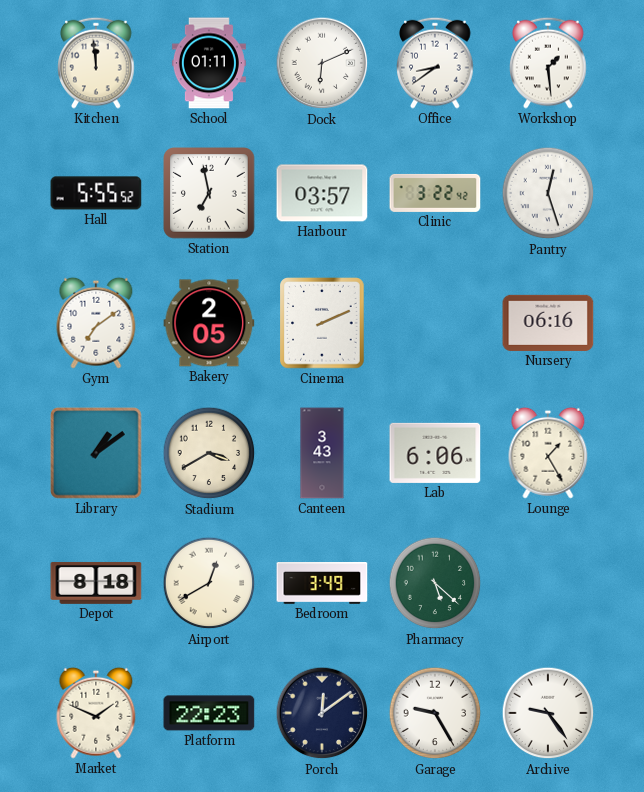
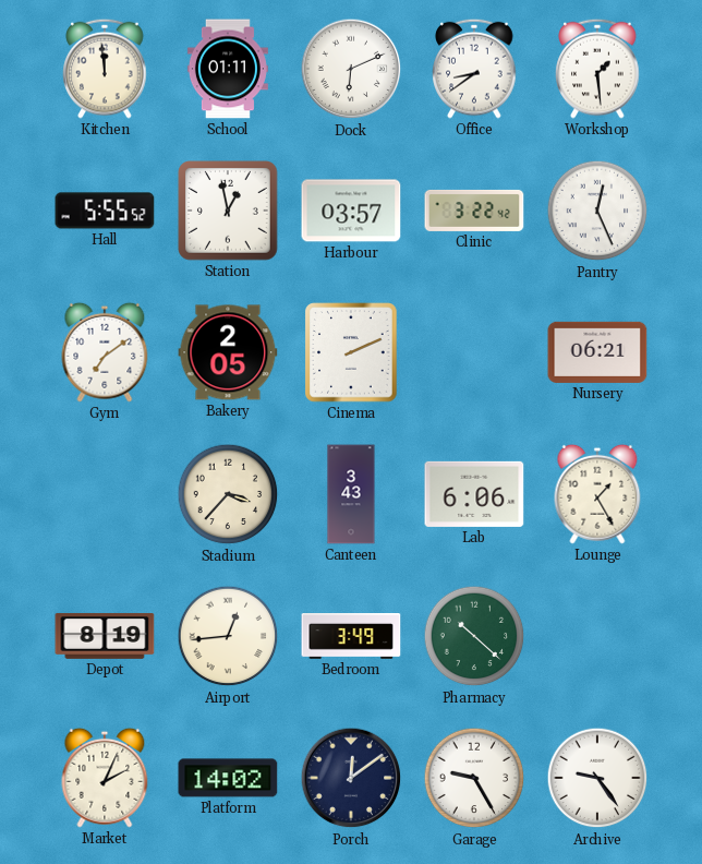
Station: 6:58 -> 12:58
Pantry: 12:27 -> 12:26
Nursery: 06:16 -> 06:21
Library: 1:09 -> none
Stadium: 3:40 -> 3:37
Depot: 8:18 -> 8:19
Airport: 12:40 -> 12:44
Pharmacy: 5:22 -> 10:22
Market: 1:49 -> 2:04
Platform: 22:23 -> 14:02
